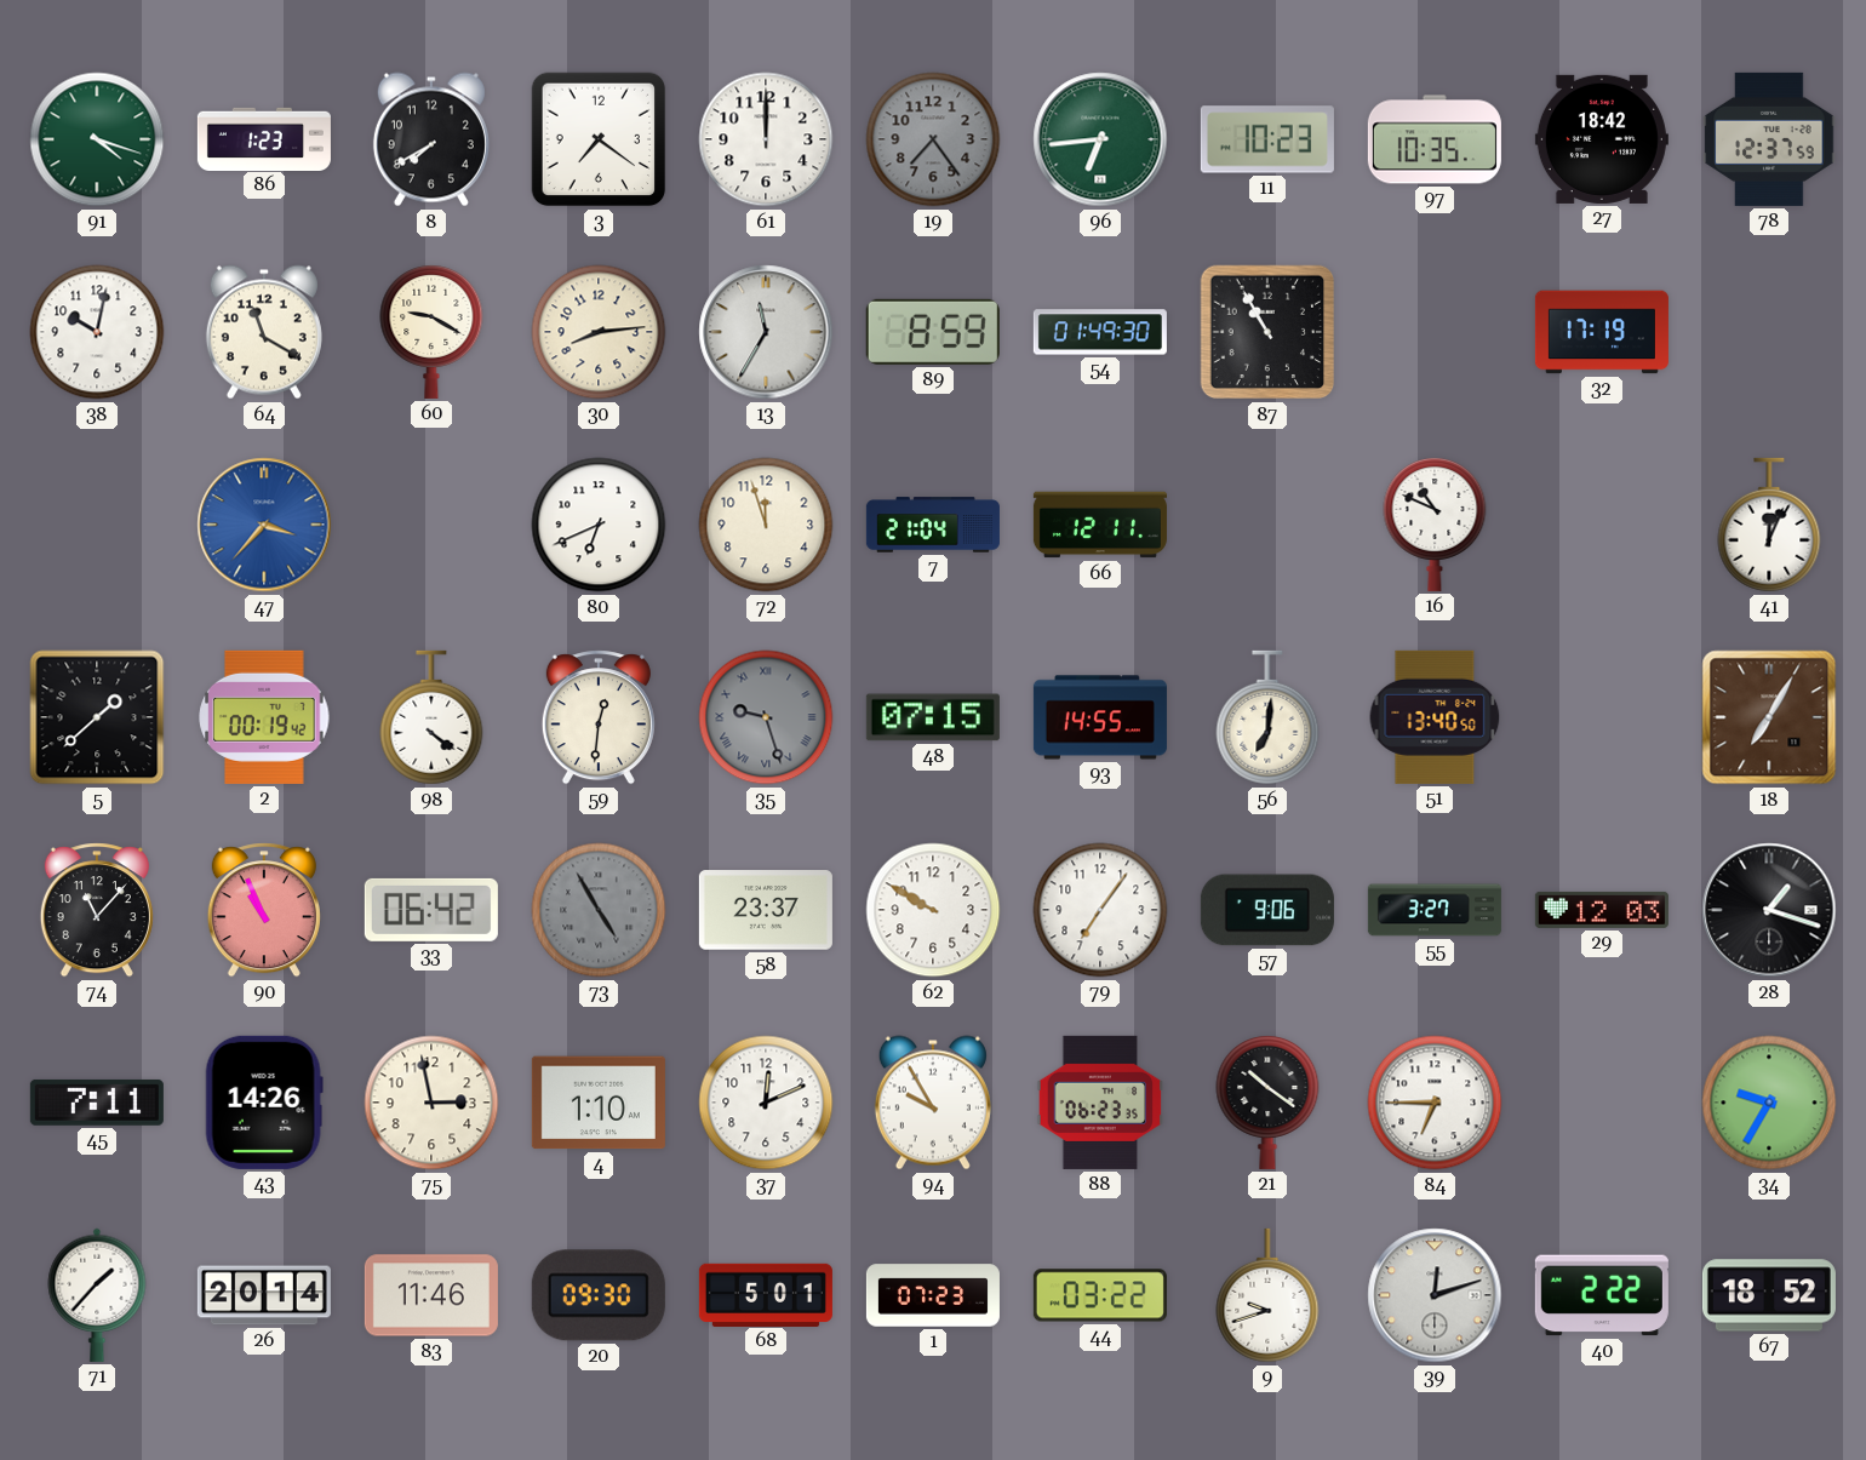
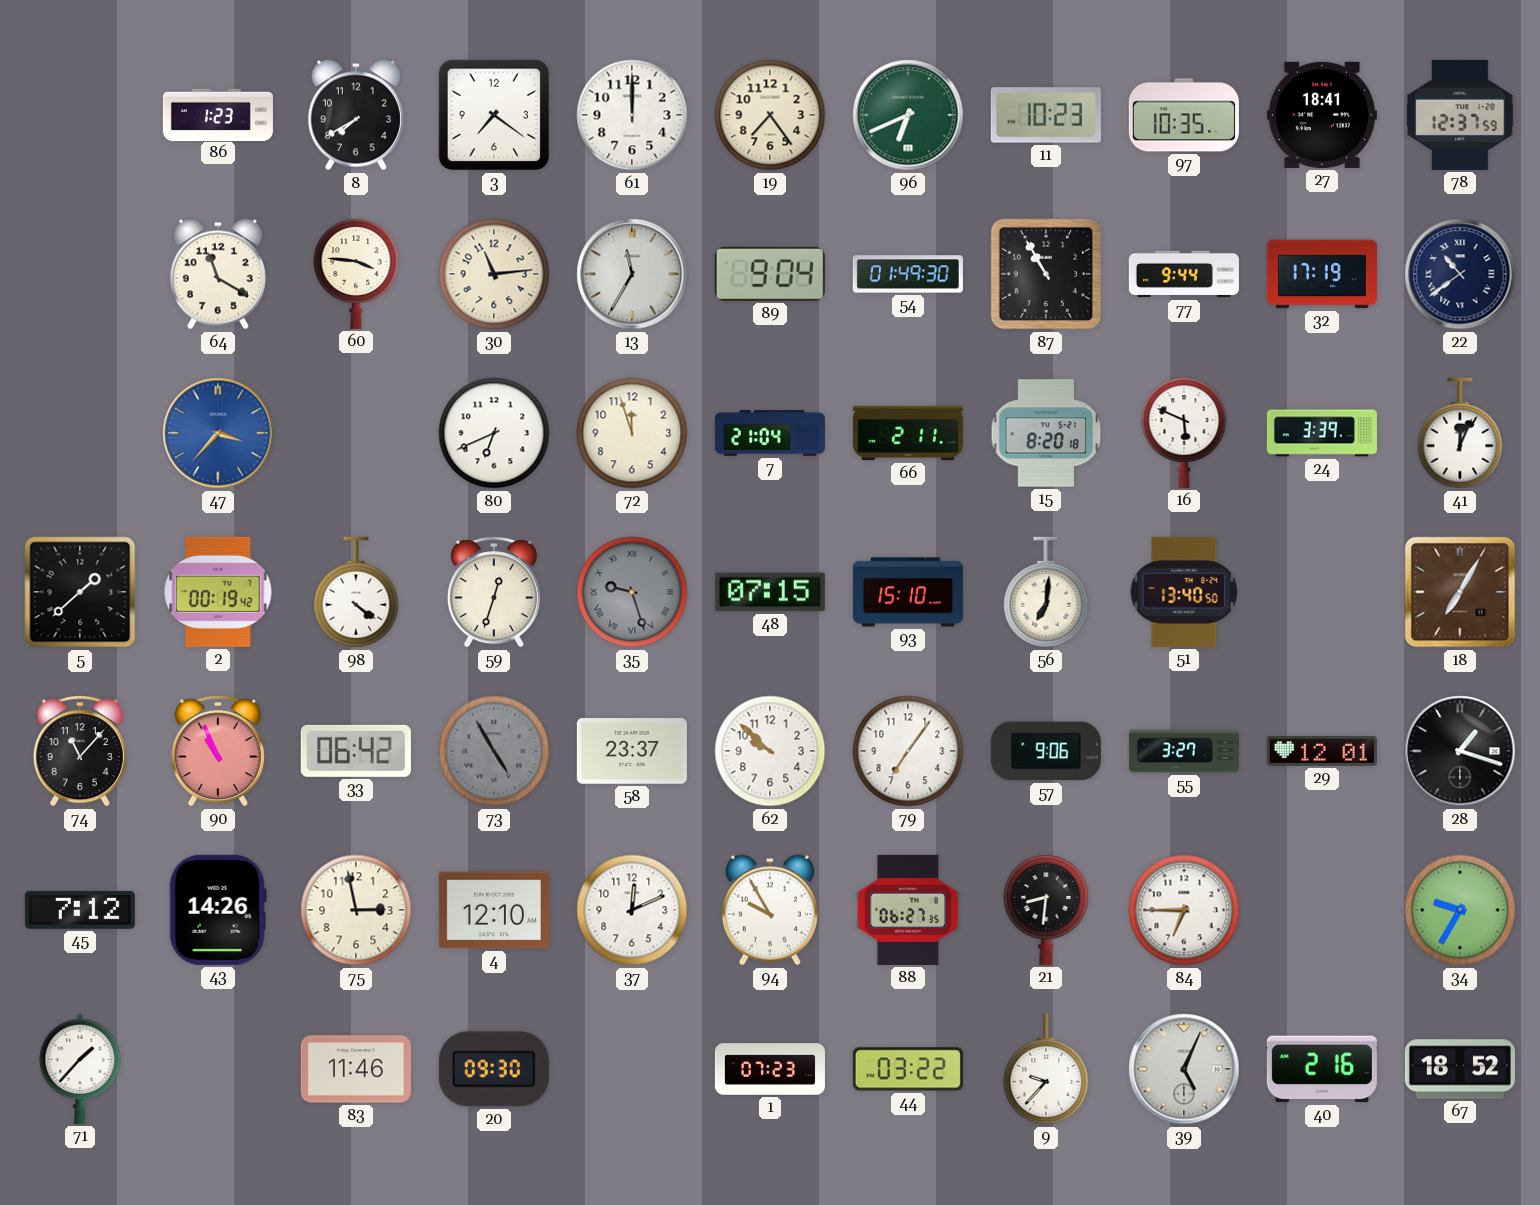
91: 4:18 -> none
19 dial: grey -> cream
96: 6:44 -> 6:41
27: 18:42 -> 18:41
38: 10:02 -> none
60: 9:20 -> 3:46
30: 8:14 -> 11:14
89: 8:59 -> 9:04
77: none -> 9:44
22: none -> 10:39
66: 12:11 -> 2:11
15: none -> 8:20
16: 10:49 -> 5:49
24: none -> 3:39
59: 12:31 -> 12:33
93: 14:55 -> 15:10
62: 9:50 -> 9:52
29: 12:03 -> 12:01
45: 7:11 -> 7:12
4: 1:10 -> 12:10
88: 06:23 -> 06:27
21: 10:21 -> 8:31
26: 20:14 -> none
68: 5:01 -> none
9: 9:42 -> 9:37
39: 12:12 -> 5:04
40: 2:22 -> 2:16
